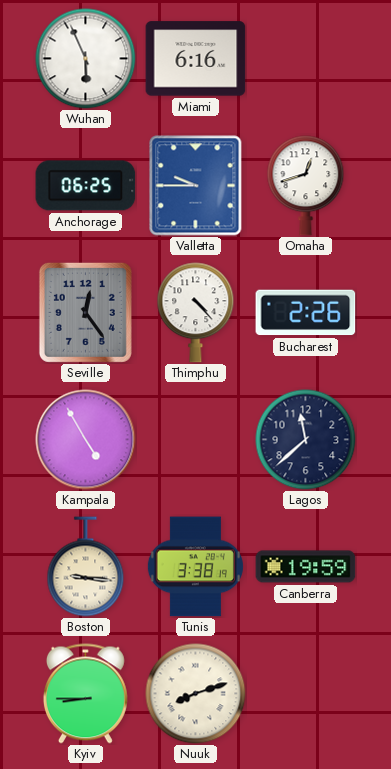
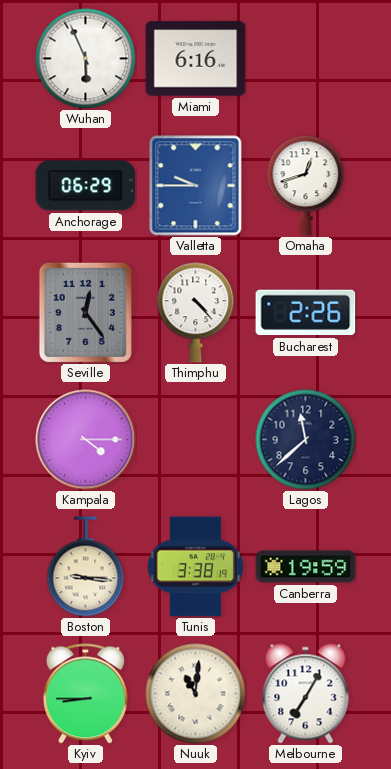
Anchorage: 06:25 -> 06:29
Kampala: 4:55 -> 4:15
Nuuk: 8:12 -> 11:01
Melbourne: none -> 7:05
